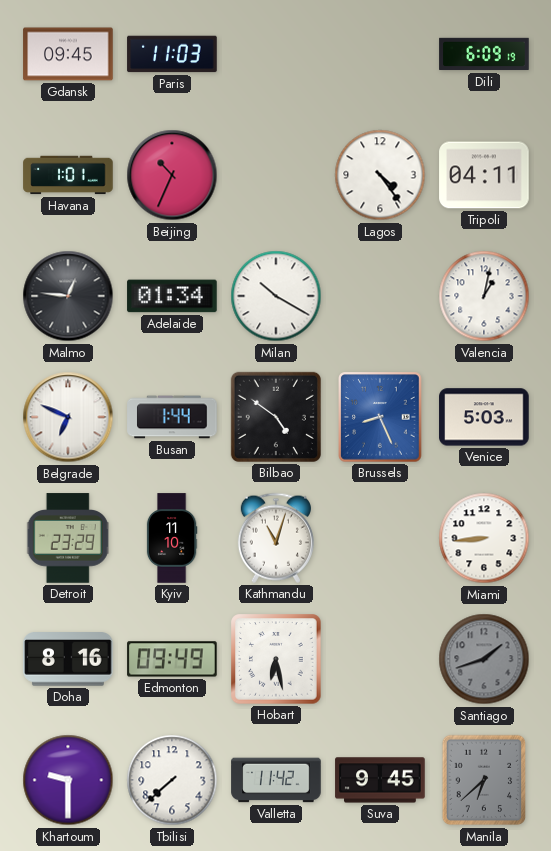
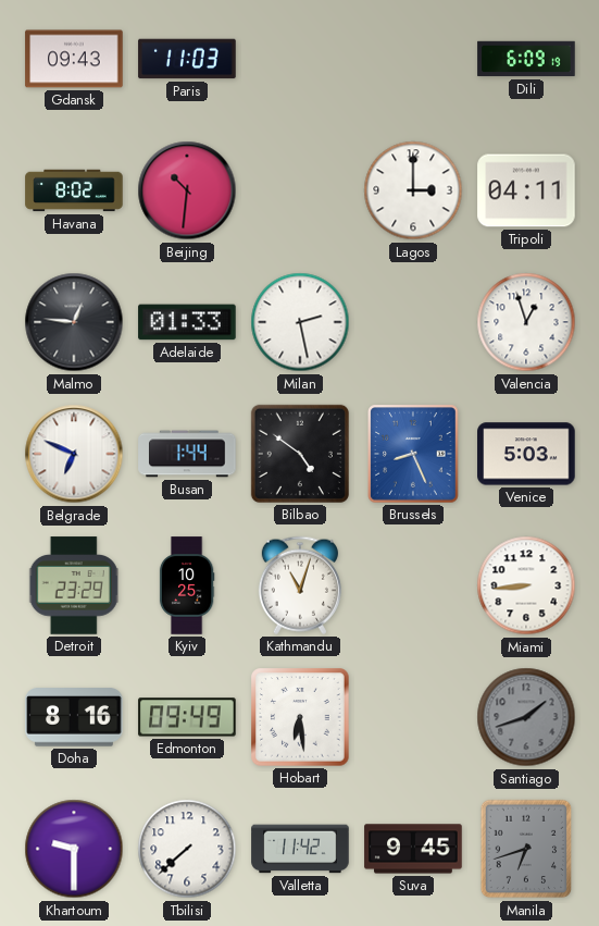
Gdansk: 09:45 -> 09:43
Havana: 1:01 -> 8:02
Beijing: 10:34 -> 10:31
Lagos: 4:24 -> 3:00
Adelaide: 01:34 -> 01:33
Milan: 10:20 -> 2:28
Valencia: 1:02 -> 12:57
Kyiv: 11:10 -> 10:25
Hobart: 6:28 -> 6:29
Manila: 6:38 -> 6:42
